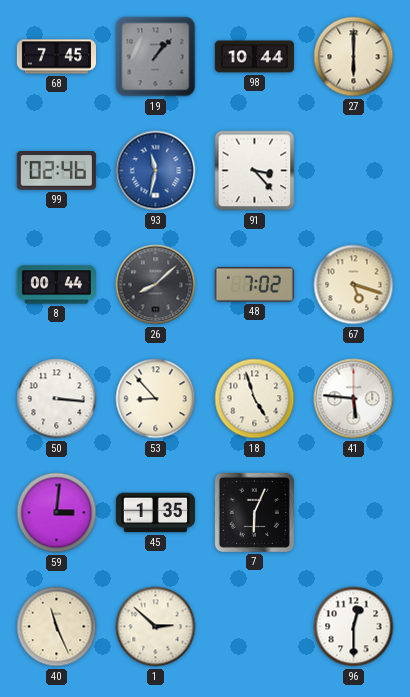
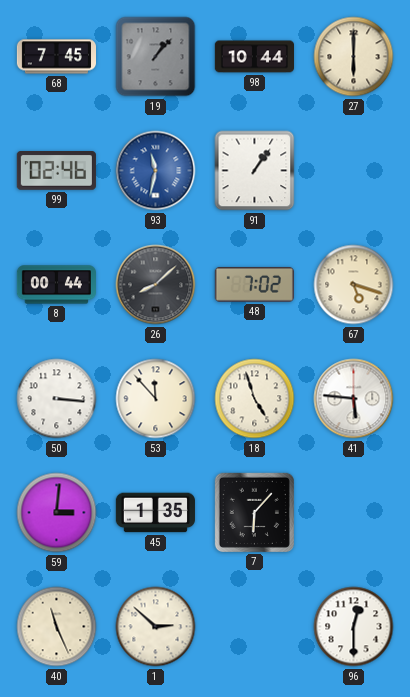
91: 3:23 -> 1:06
53: 8:53 -> 11:53
7: 6:04 -> 6:07
